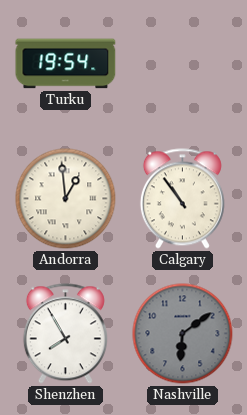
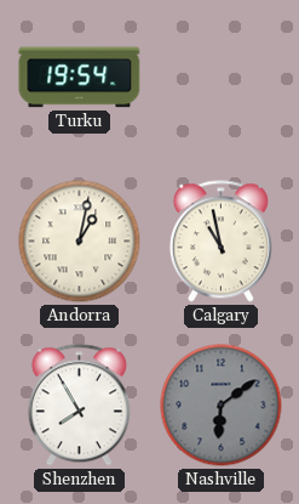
Andorra: 12:59 -> 1:02
Calgary: 10:54 -> 10:58
